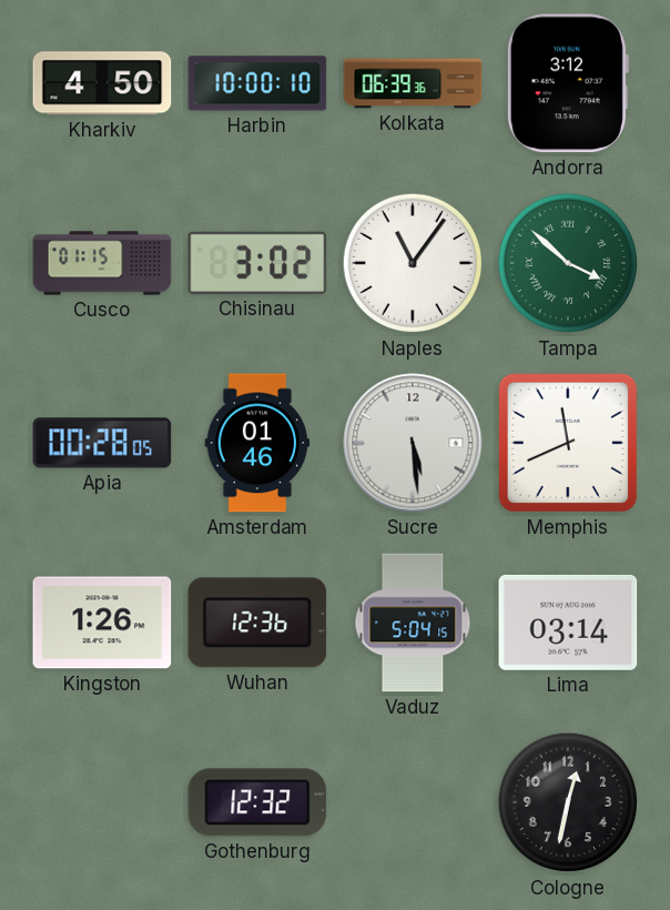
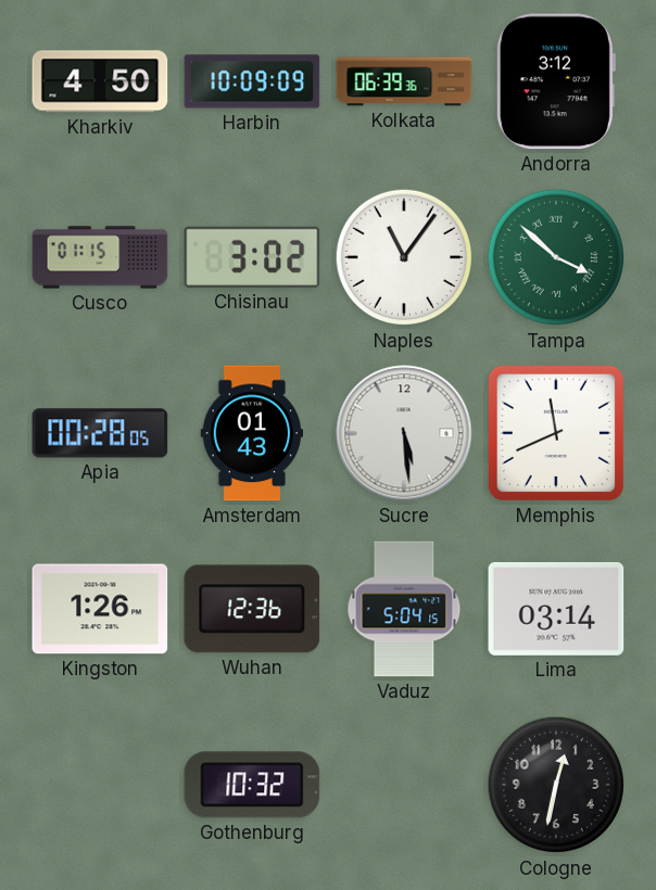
Harbin: 10:00 -> 10:09
Amsterdam: 01:46 -> 01:43
Gothenburg: 12:32 -> 10:32
